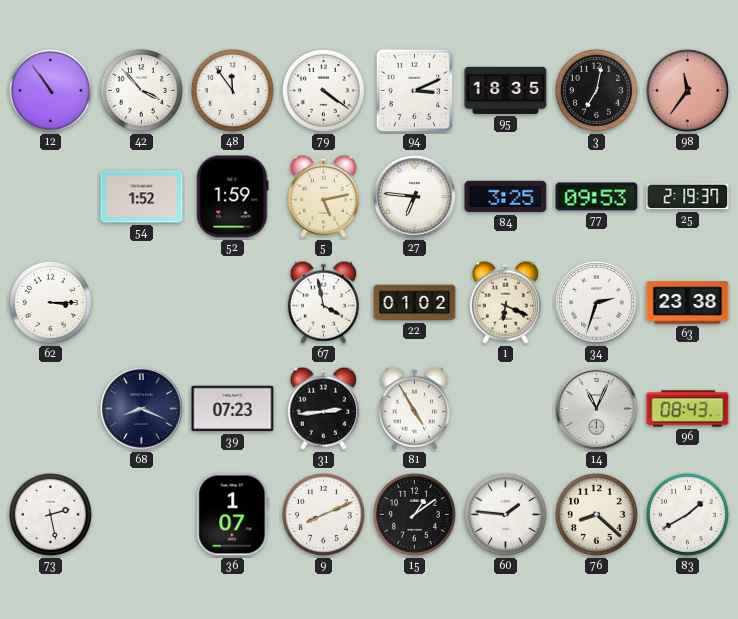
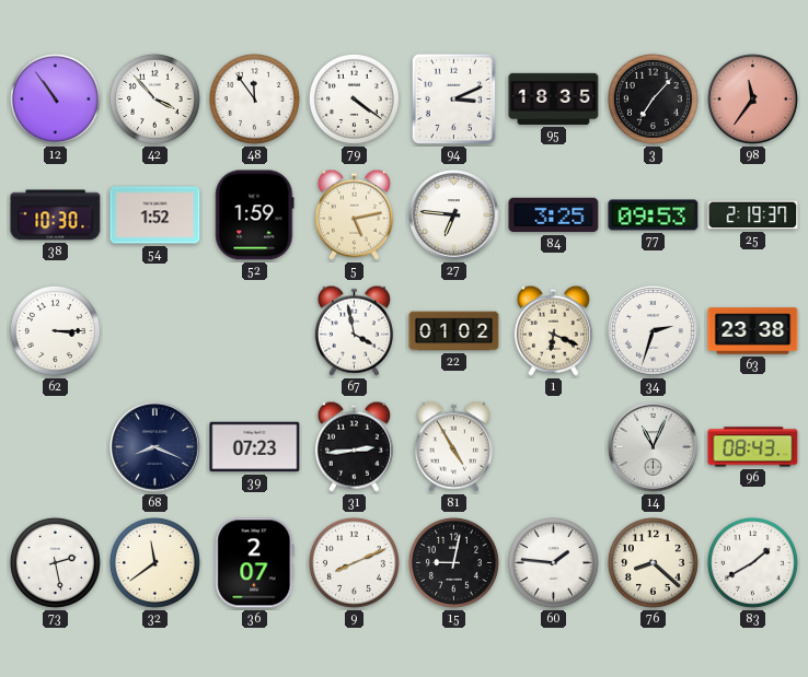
3: 7:02 -> 7:07
38: none -> 10:30
32: none -> 11:39
36: 1:07 -> 2:07
15: 1:09 -> 9:02
